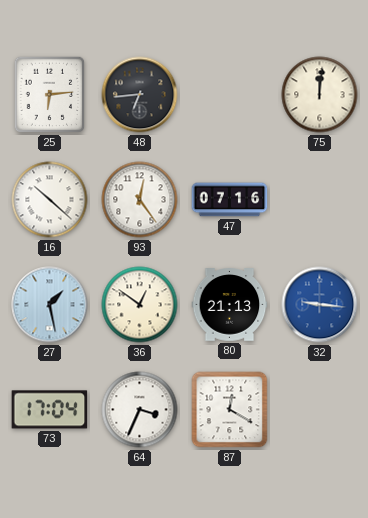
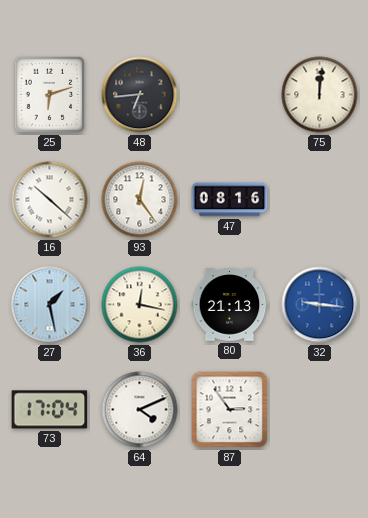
25: 6:14 -> 6:12
47: 07:16 -> 08:16
36: 12:51 -> 12:17
64: 3:34 -> 4:11
87: 12:20 -> 2:54
